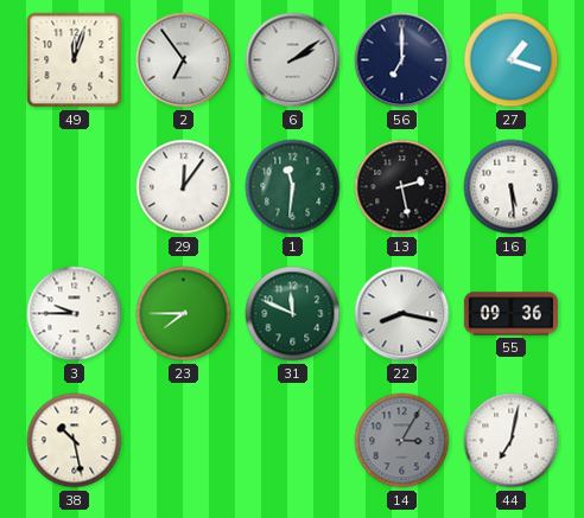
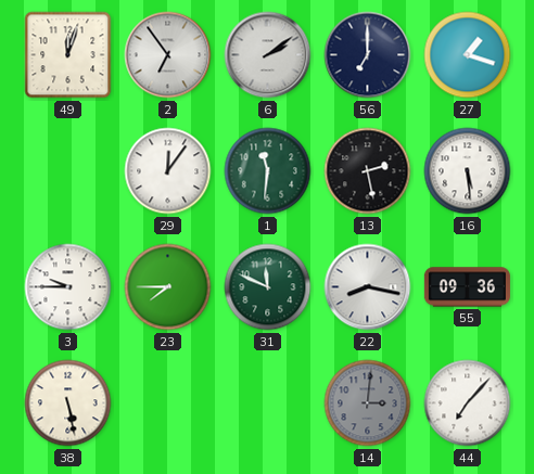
38: 10:28 -> 5:28
14: 3:05 -> 3:01
44: 7:02 -> 7:07
